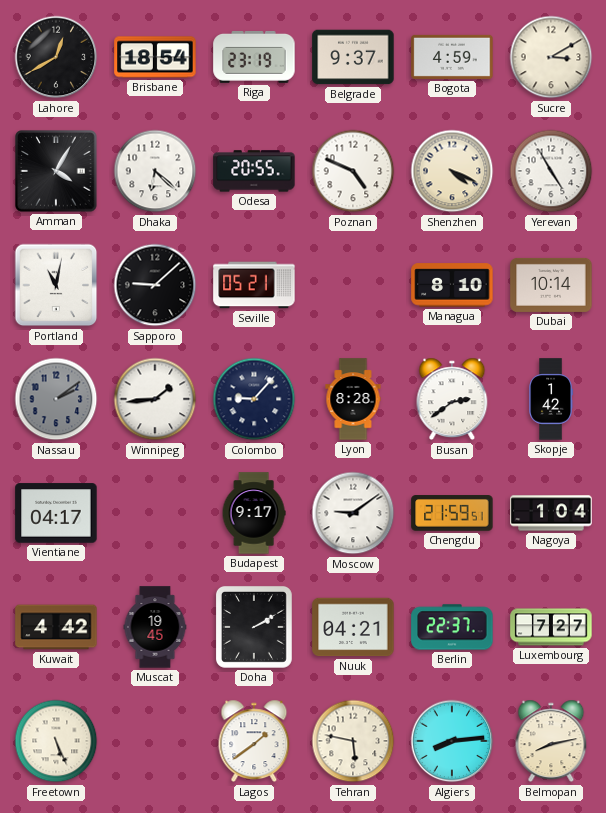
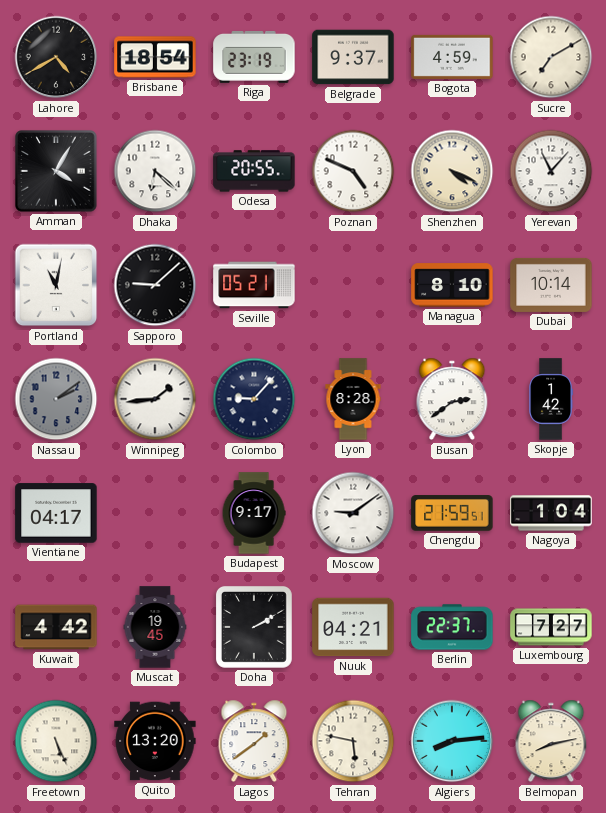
Lahore: 12:40 -> 4:40
Sucre: 3:10 -> 7:10
Yerevan: 4:55 -> 11:07
Quito: none -> 13:20
